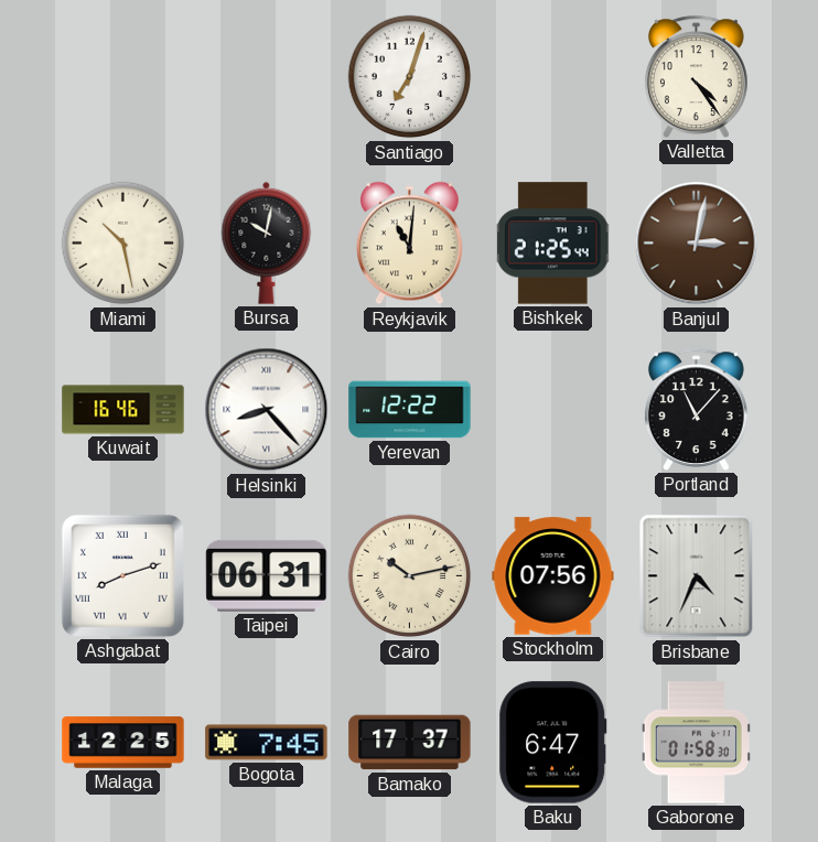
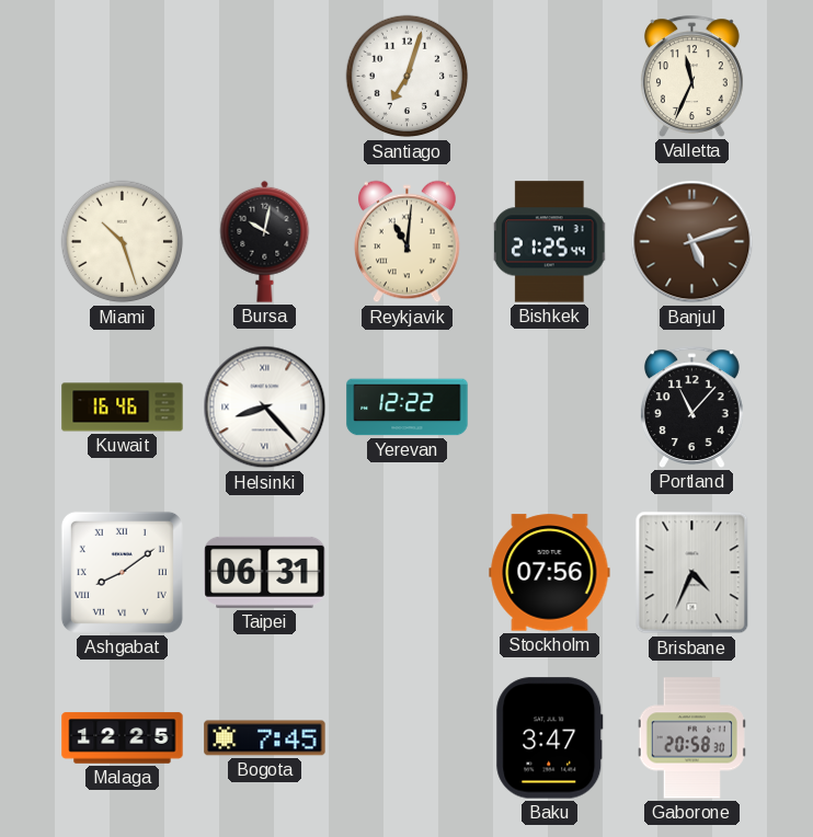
Valletta: 4:24 -> 11:34
Miami: 10:28 -> 10:27
Banjul: 3:02 -> 5:12
Ashgabat: 8:12 -> 8:09
Cairo: 10:13 -> none
Bamako: 17:37 -> none
Baku: 6:47 -> 3:47
Gaborone: 01:58 -> 20:58
